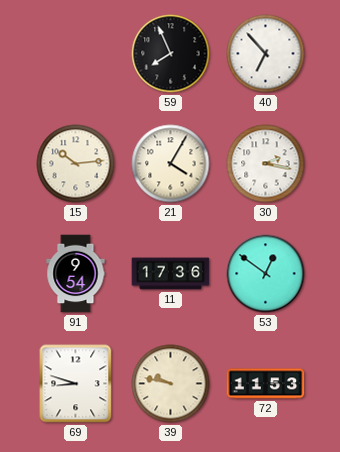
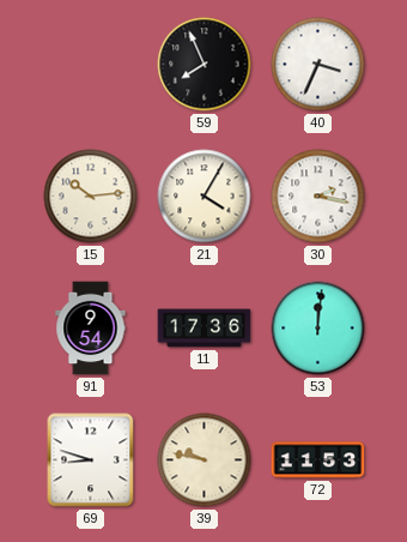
40: 6:53 -> 3:34
53: 12:51 -> 12:01
